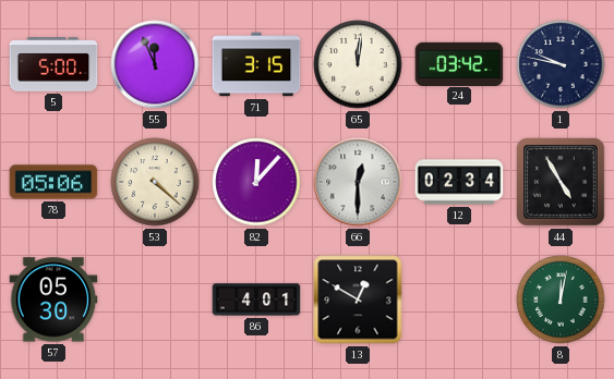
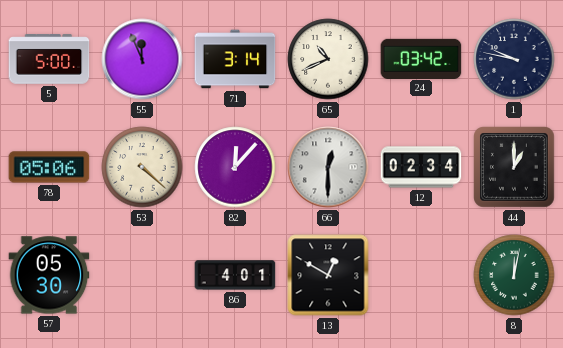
71: 3:15 -> 3:14
65: 12:01 -> 10:41
44: 4:55 -> 1:00
